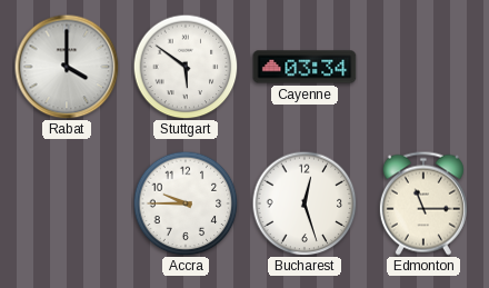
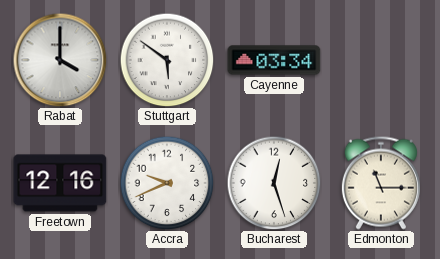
Freetown: none -> 12:16
Accra: 9:45 -> 9:41
